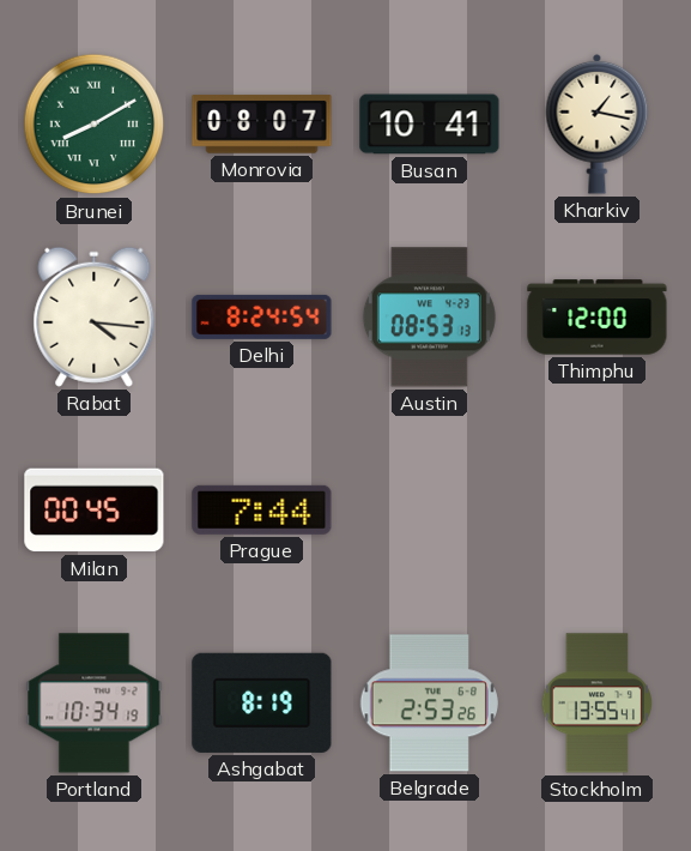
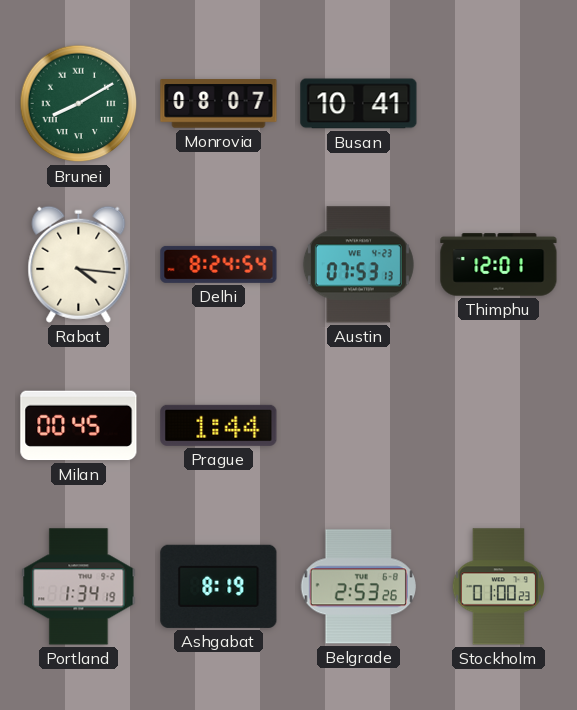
Kharkiv: 1:17 -> none
Austin: 08:53 -> 07:53
Thimphu: 12:00 -> 12:01
Prague: 7:44 -> 1:44
Portland: 10:34 -> 1:34
Stockholm: 13:55 -> 01:00
